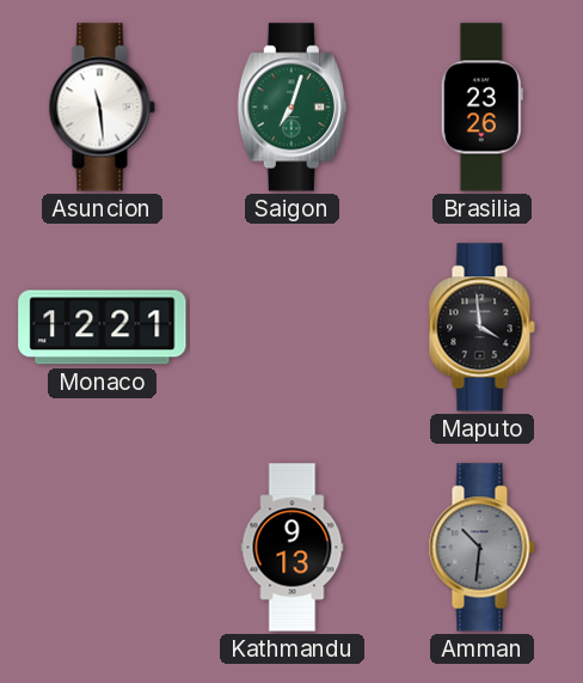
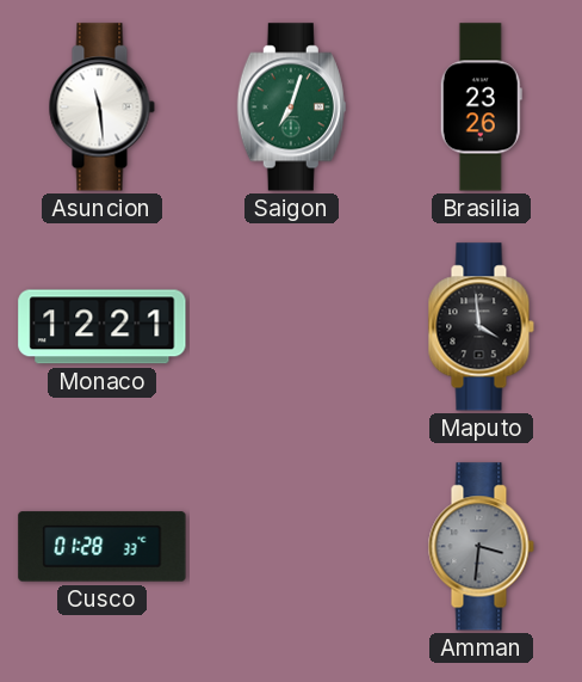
Cusco: none -> 01:28
Kathmandu: 9:13 -> none
Amman: 10:31 -> 3:31
